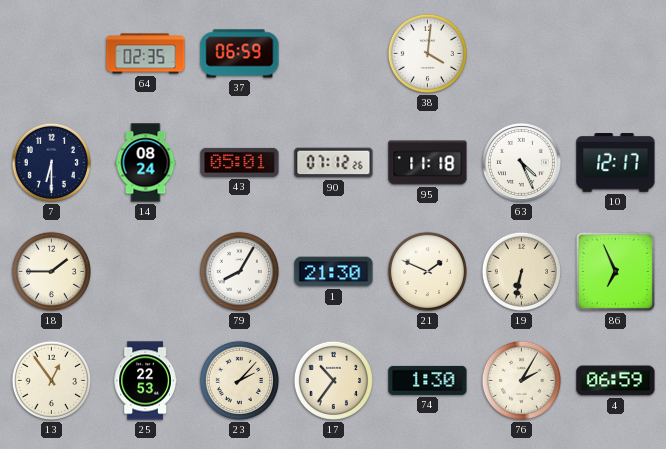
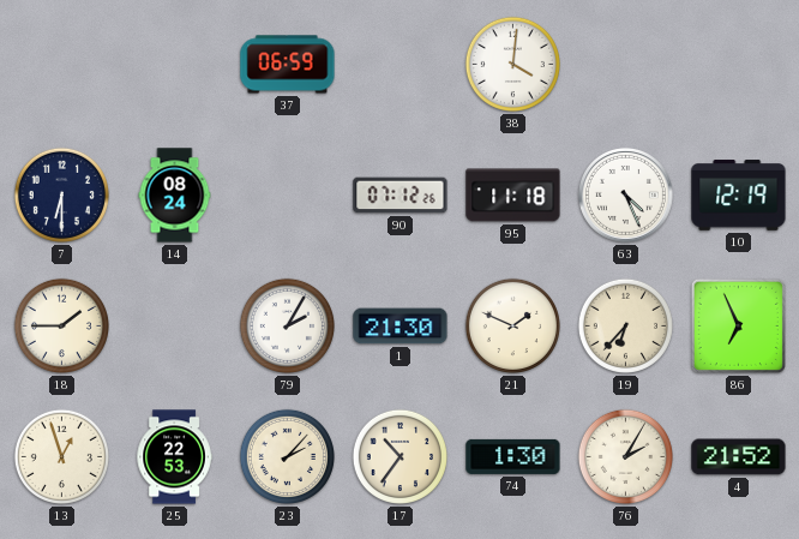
64: 02:35 -> none
43: 05:01 -> none
10: 12:17 -> 12:19
79: 8:05 -> 2:05
19: 6:32 -> 6:37
13: 12:54 -> 12:57
4: 06:59 -> 21:52
